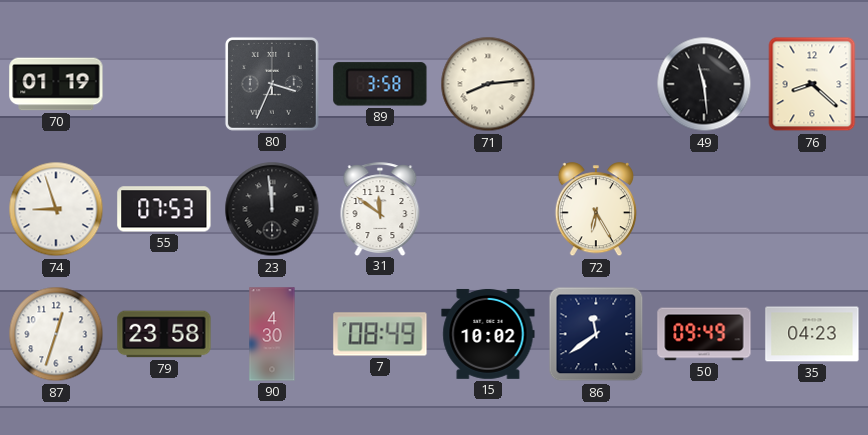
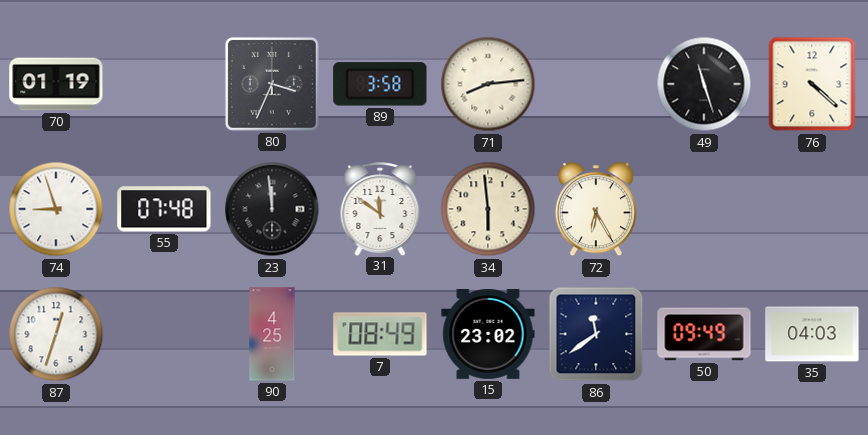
49: 11:29 -> 11:27
76: 8:22 -> 4:22
55: 07:53 -> 07:48
34: none -> 5:59
79: 23:58 -> none
90: 4:30 -> 4:25
15: 10:02 -> 23:02
35: 04:23 -> 04:03
